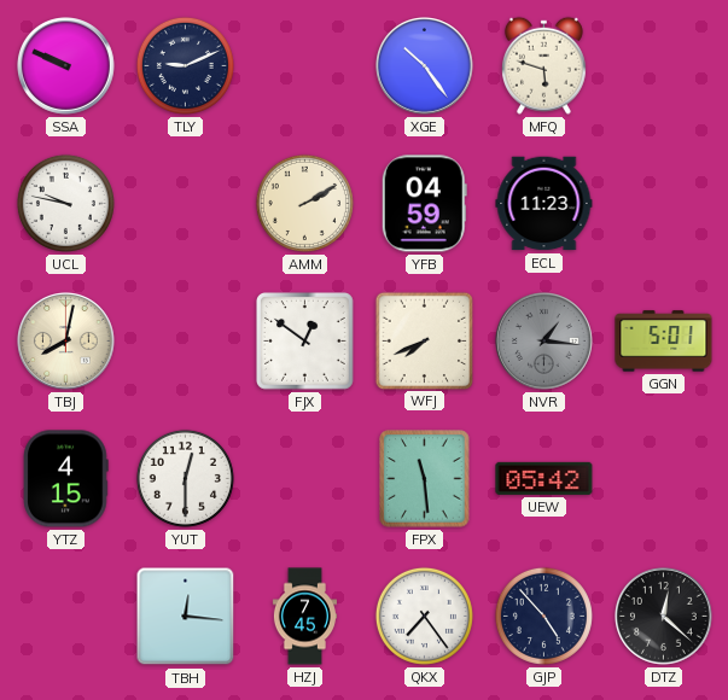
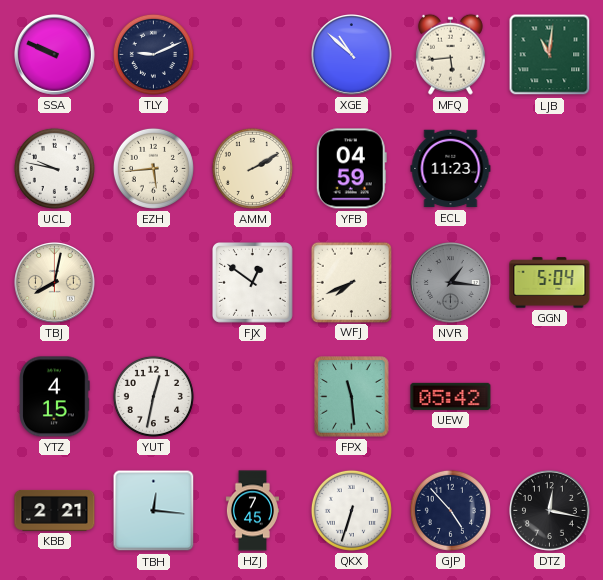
XGE: 10:24 -> 10:52
MFQ: 5:48 -> 5:44
LJB: none -> 11:01
EZH: none -> 5:44
GGN: 5:01 -> 5:04
YUT: 12:30 -> 12:32
KBB: none -> 2:21
QKX: 7:24 -> 6:33
DTZ: 12:22 -> 12:17
